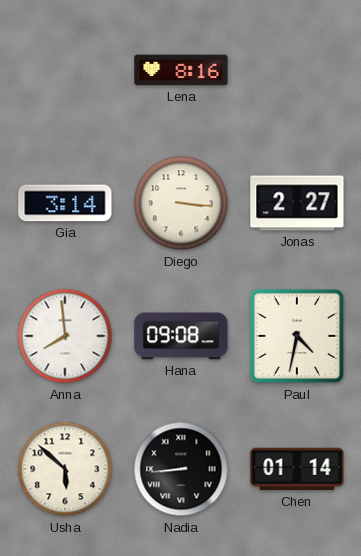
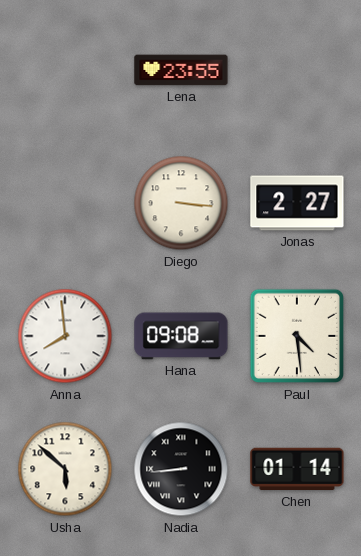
Lena: 8:16 -> 23:55
Gia: 3:14 -> none
Paul: 4:32 -> 4:29
